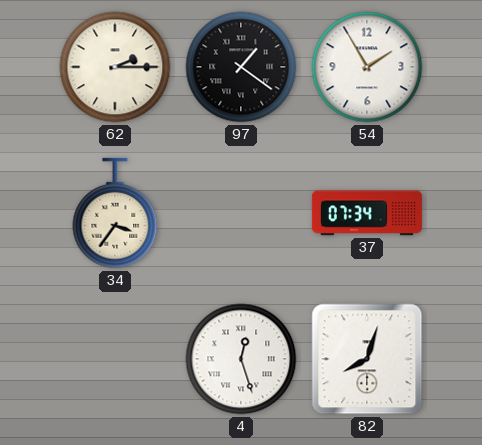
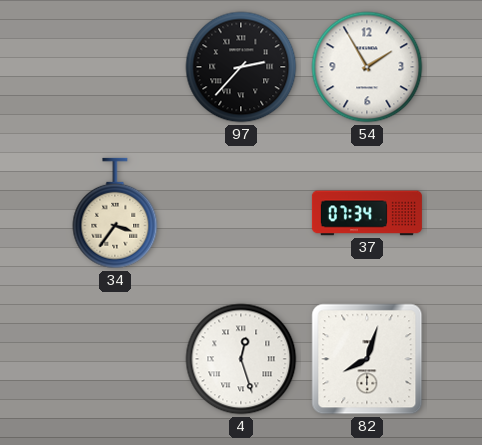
62: 2:15 -> none
97: 1:21 -> 2:37
